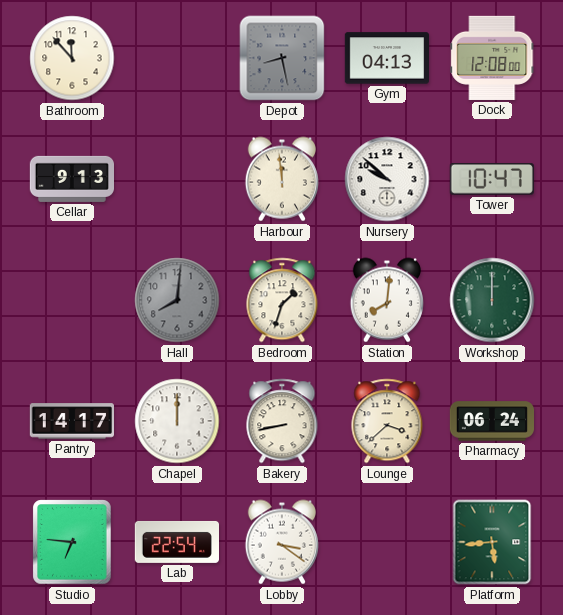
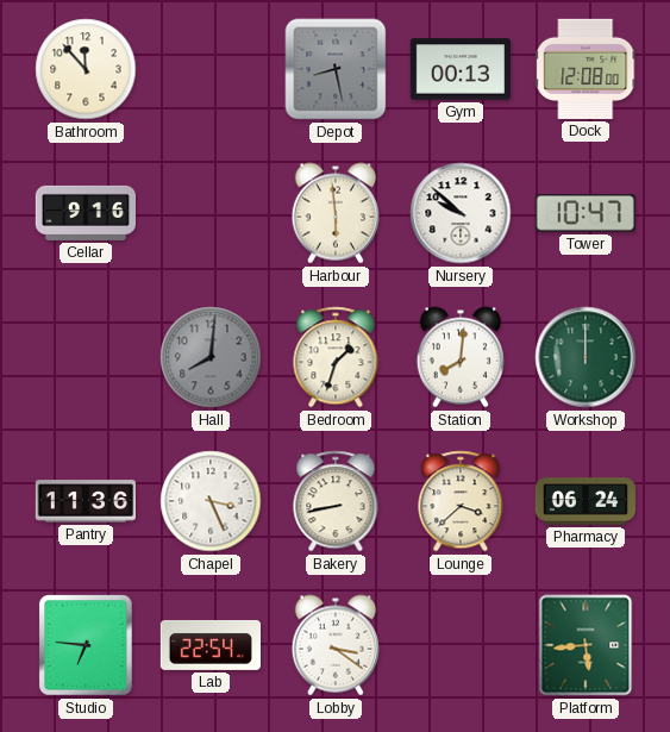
Gym: 04:13 -> 00:13
Cellar: 9:13 -> 9:16
Harbour: 11:59 -> 5:59
Pantry: 14:17 -> 11:36
Chapel: 12:00 -> 3:26
